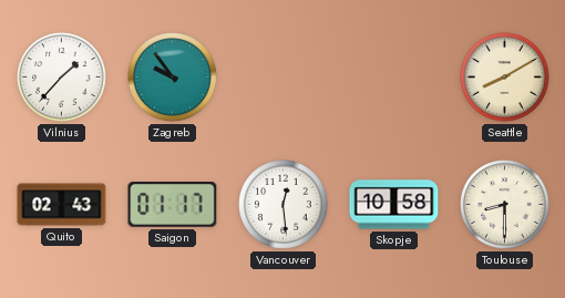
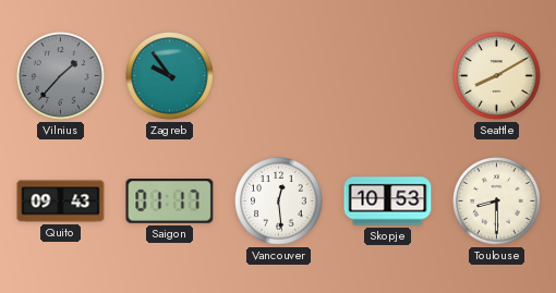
Vilnius dial: white -> grey
Quito: 02:43 -> 09:43
Skopje: 10:58 -> 10:53
